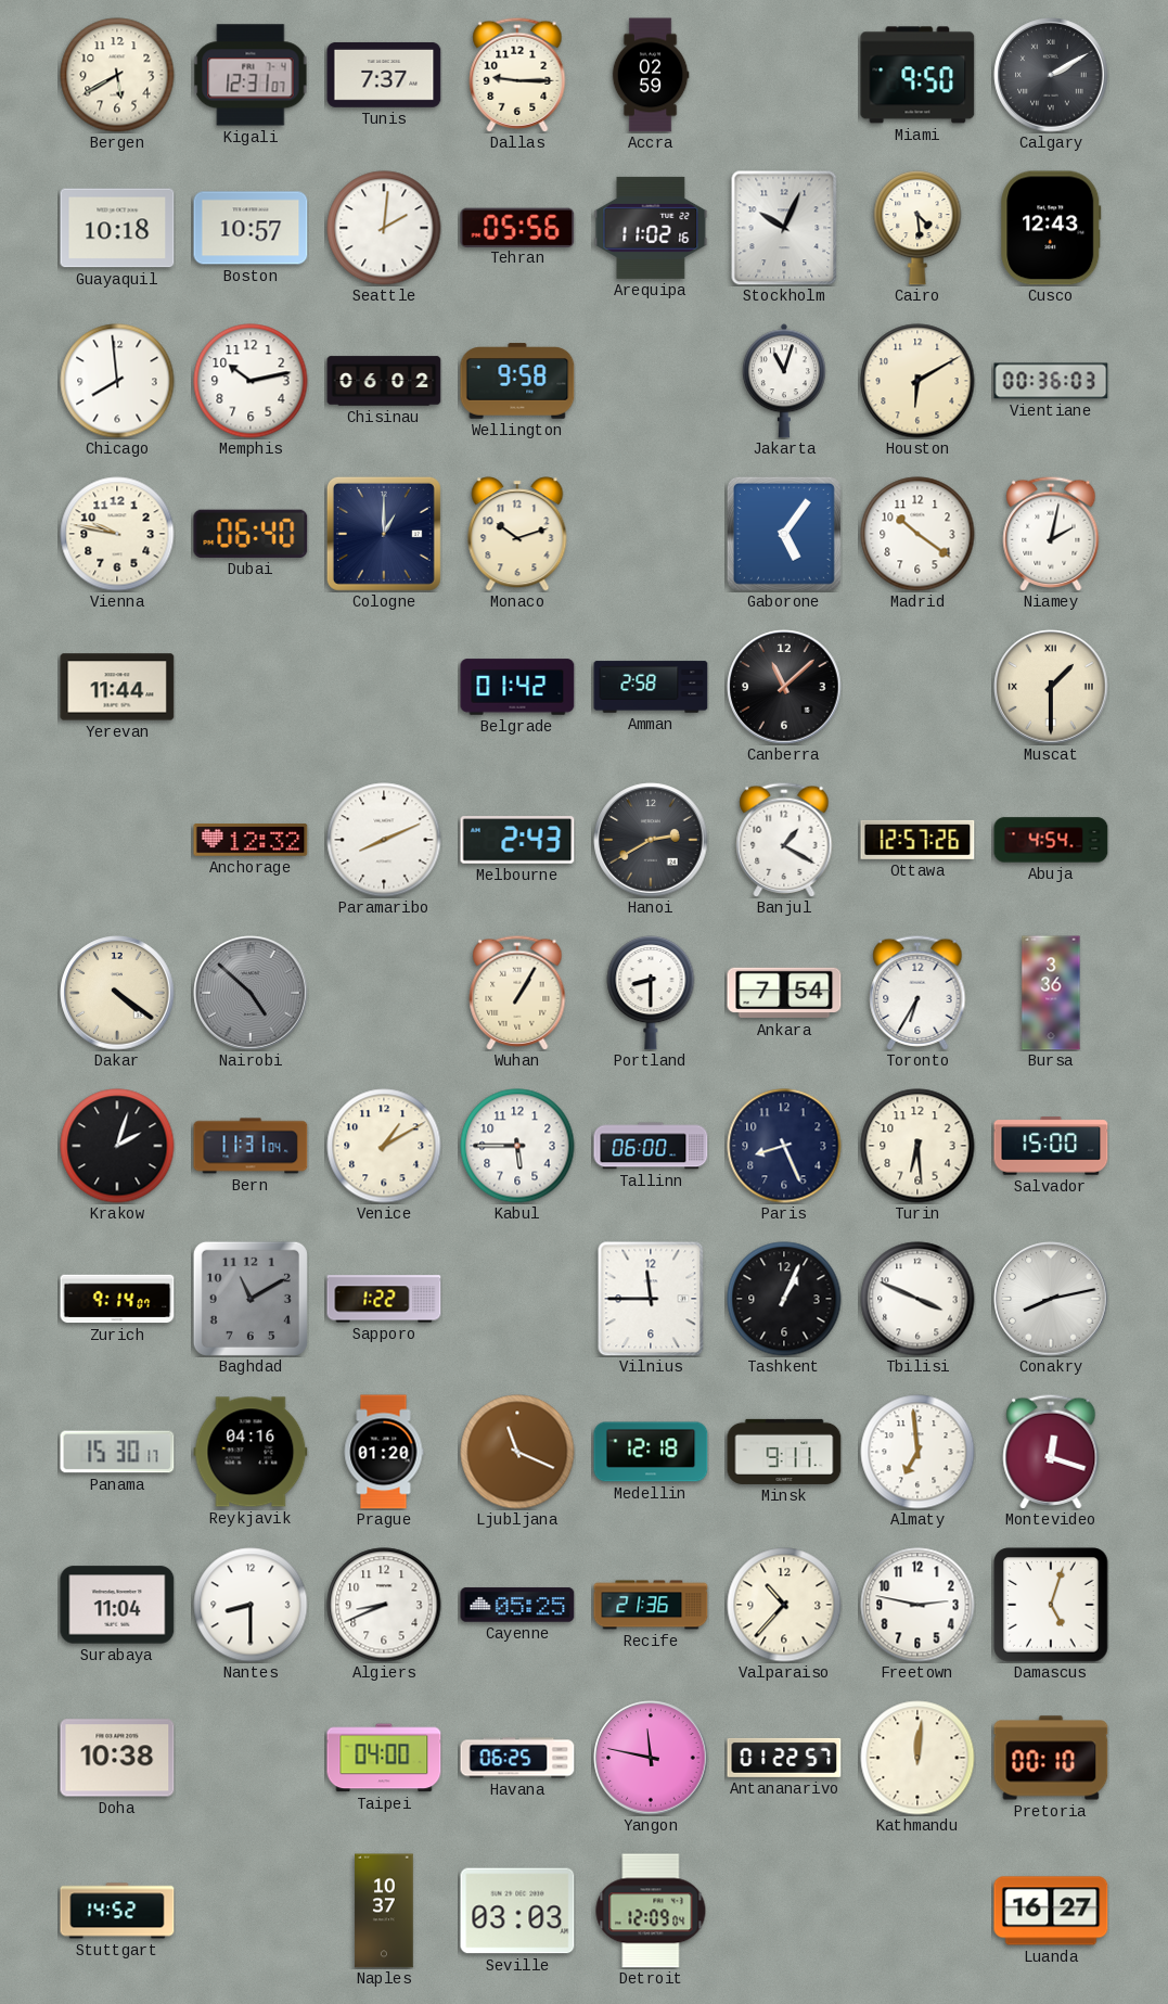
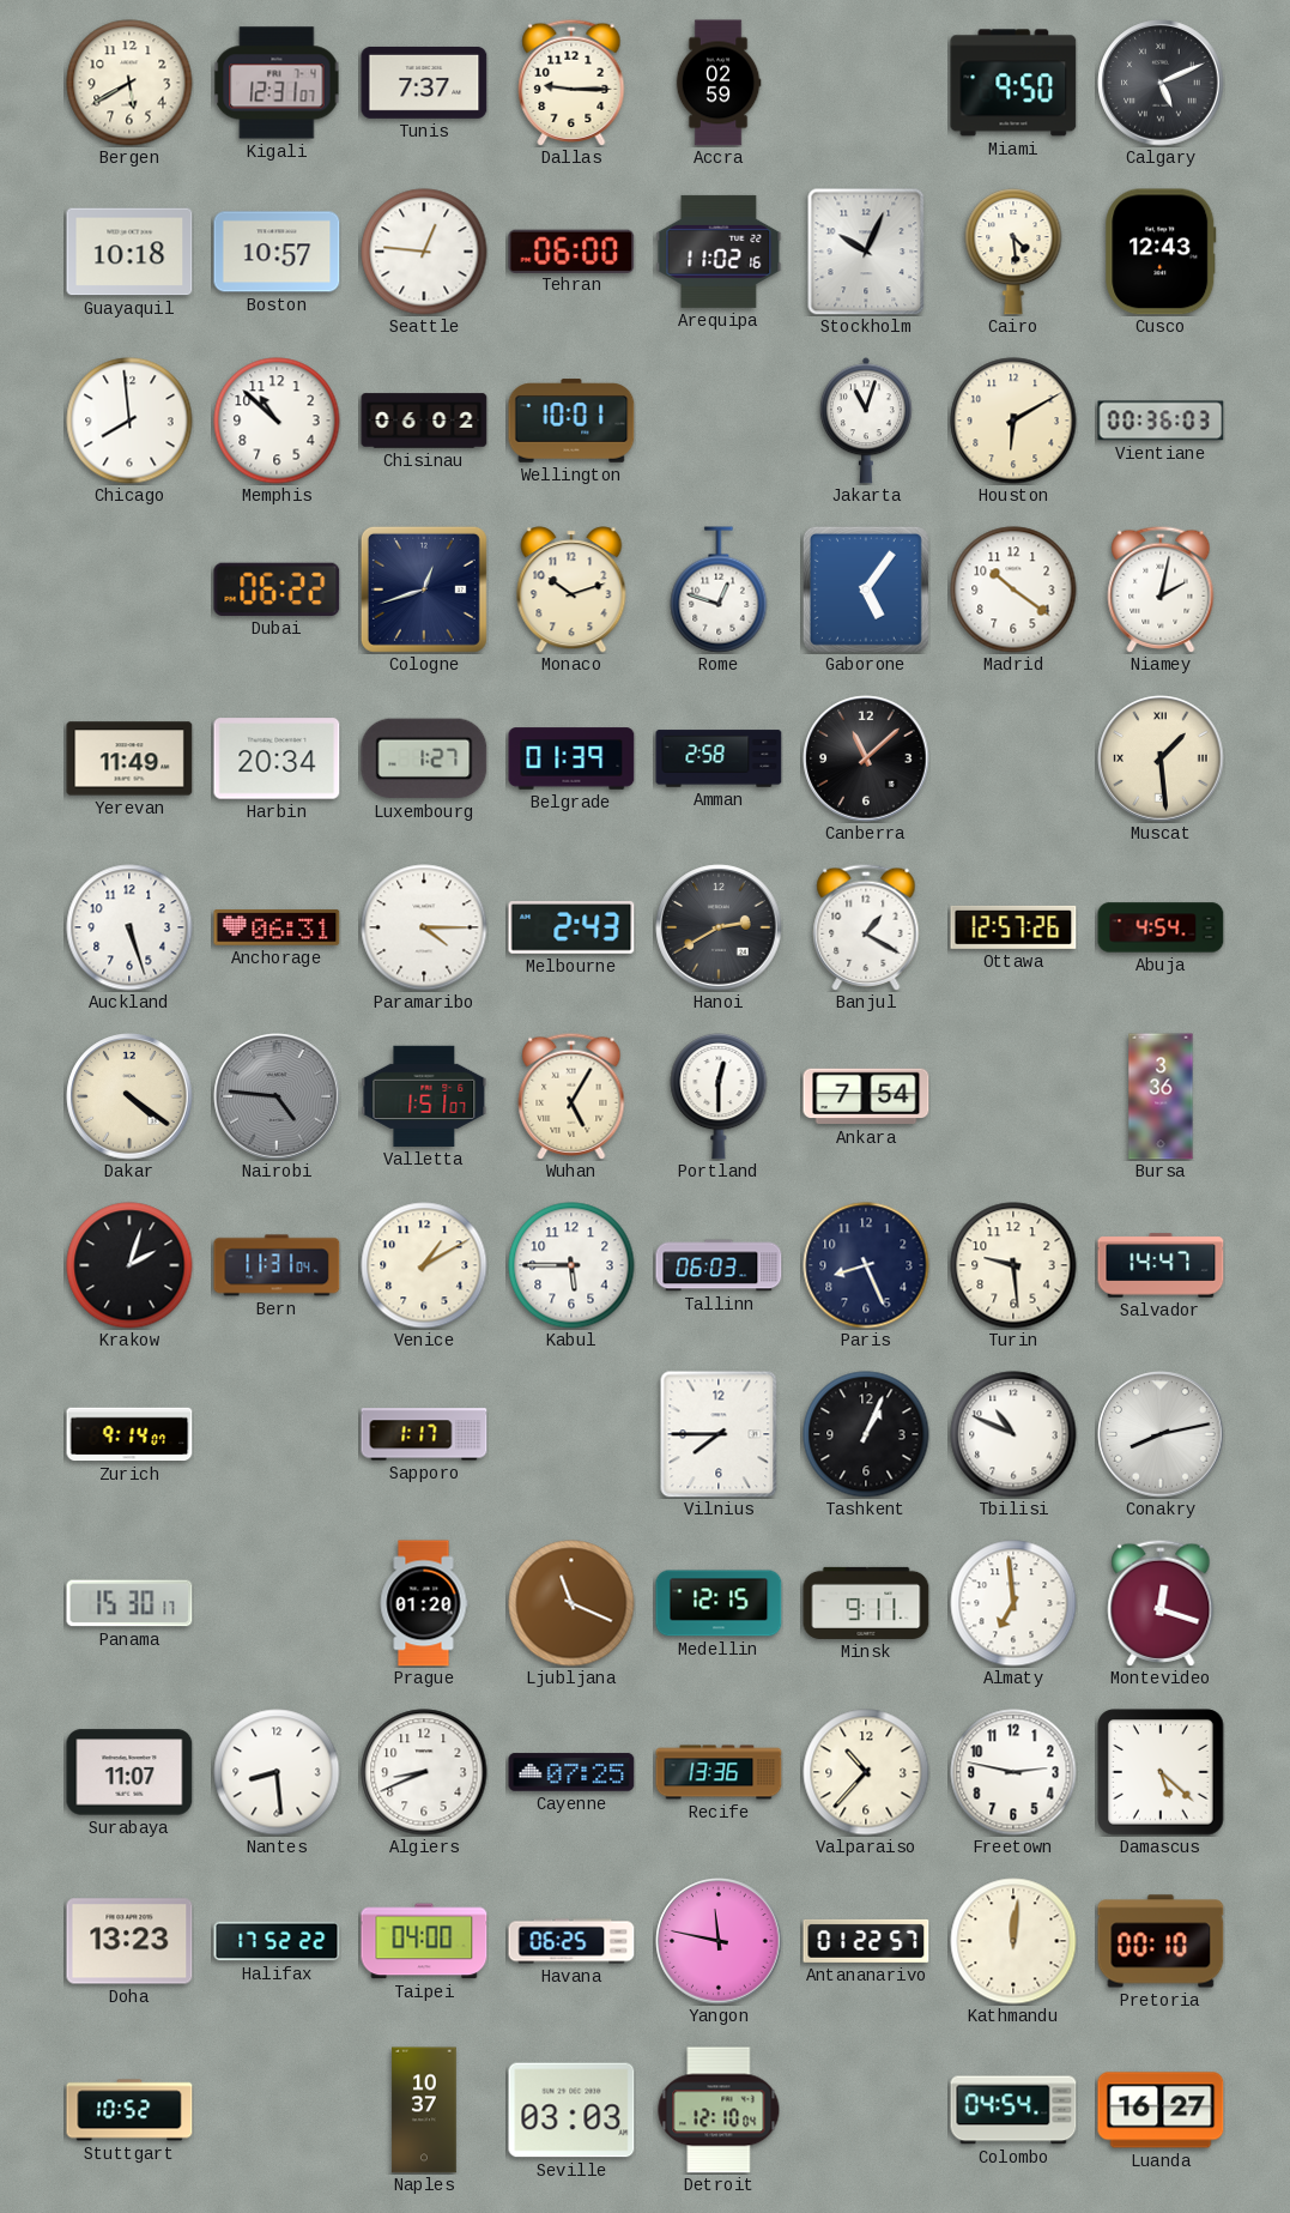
Calgary: 2:10 -> 5:11
Seattle: 2:01 -> 12:46
Tehran: 05:56 -> 06:00
Memphis: 10:13 -> 10:52
Wellington: 9:58 -> 10:01
Vienna: 9:47 -> none
Dubai: 06:40 -> 06:22
Cologne: 1:00 -> 12:42
Rome: none -> 12:48
Yerevan: 11:44 -> 11:49
Harbin: none -> 20:34
Luxembourg: none -> 1:27
Belgrade: 01:42 -> 01:39
Muscat: 1:30 -> 1:29
Auckland: none -> 5:27
Anchorage: 12:32 -> 06:31
Paramaribo: 8:11 -> 4:15
Nairobi: 4:52 -> 4:46
Valletta: none -> 1:51
Wuhan: 1:05 -> 5:05
Portland: 8:30 -> 12:30
Toronto: 6:35 -> none
Tallinn: 06:00 -> 06:03
Turin: 6:29 -> 9:29
Salvador: 15:00 -> 14:47
Baghdad: 11:10 -> none
Sapporo: 1:22 -> 1:17
Vilnius: 11:45 -> 7:45
Tbilisi: 3:49 -> 10:49
Reykjavik: 04:16 -> none
Medellin: 12:18 -> 12:15
Surabaya: 11:04 -> 11:07
Nantes: 8:30 -> 8:29
Cayenne: 05:25 -> 07:25
Recife: 21:36 -> 13:36
Damascus: 5:03 -> 5:22
Doha: 10:38 -> 13:23
Halifax: none -> 17:52
Stuttgart: 14:52 -> 10:52
Detroit: 12:09 -> 12:10
Colombo: none -> 04:54
